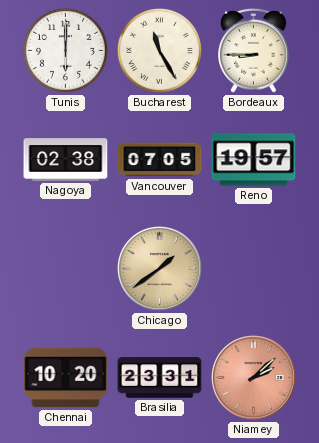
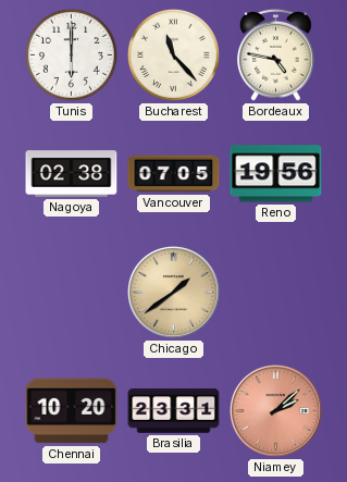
Bucharest: 11:25 -> 11:23
Bordeaux: 8:45 -> 4:47
Reno: 19:57 -> 19:56
